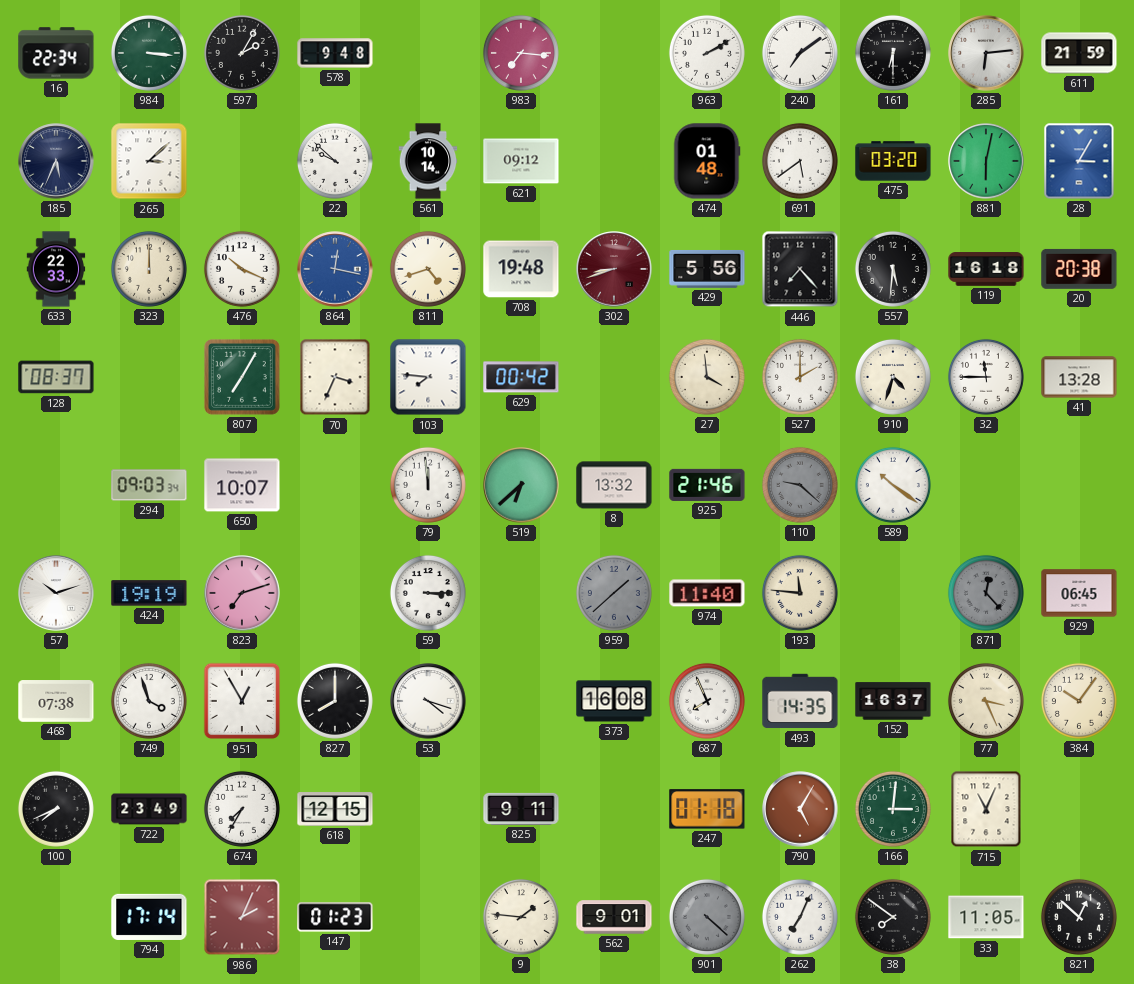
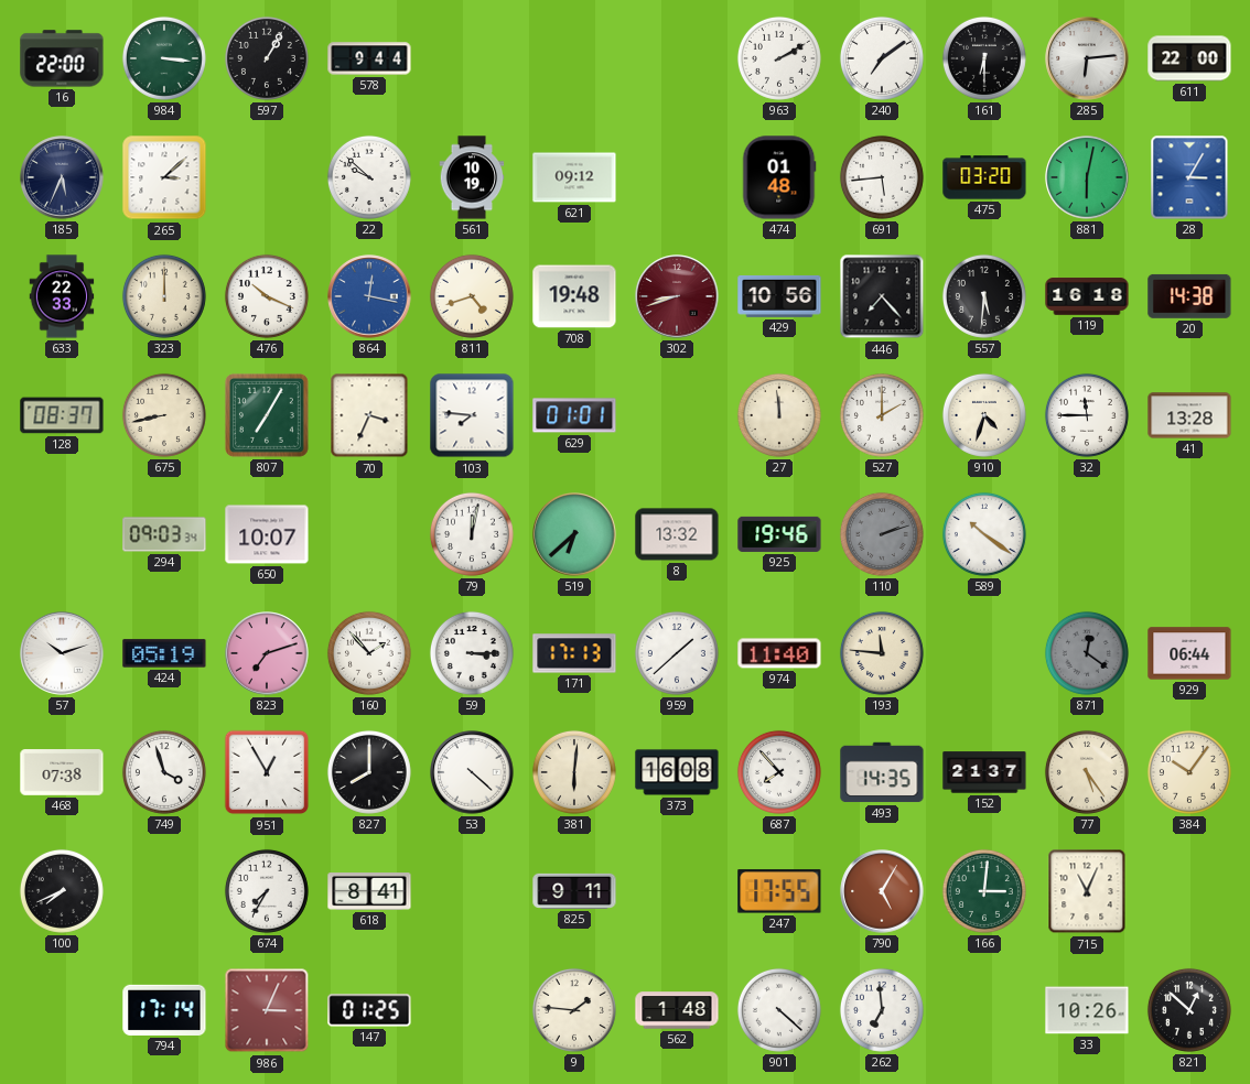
16: 22:34 -> 22:00
597: 2:05 -> 1:05
578: 9:48 -> 9:44
983: 7:16 -> none
611: 21:59 -> 22:00
561: 10:14 -> 10:19
691: 5:39 -> 5:44
429: 5:56 -> 10:56
20: 20:38 -> 14:38
675: none -> 8:43
629: 00:42 -> 01:01
27: 3:59 -> 11:59
79: 11:59 -> 12:02
925: 21:46 -> 19:46
110: 9:22 -> 2:12
424: 19:19 -> 05:19
160: none -> 1:53
171: none -> 17:13
959 dial: grey -> white
871: 12:23 -> 12:21
929: 06:45 -> 06:44
53: 4:18 -> 4:22
381: none -> 6:01
687: 7:56 -> 7:53
152: 16:37 -> 21:37
77: 3:26 -> 5:24
722: 23:49 -> none
618: 12:15 -> 8:41
247: 01:18 -> 17:55
986: 2:04 -> 3:04
147: 01:23 -> 01:25
562: 9:01 -> 1:48
901 dial: grey -> white
262: 7:04 -> 6:59
38: 7:51 -> none
33: 11:05 -> 10:26
